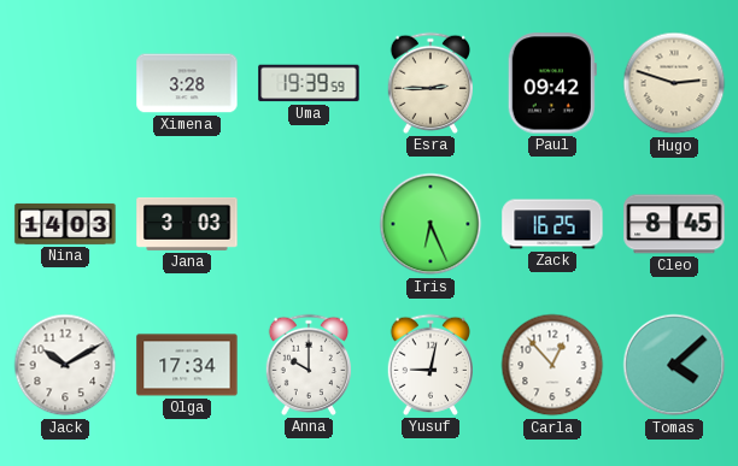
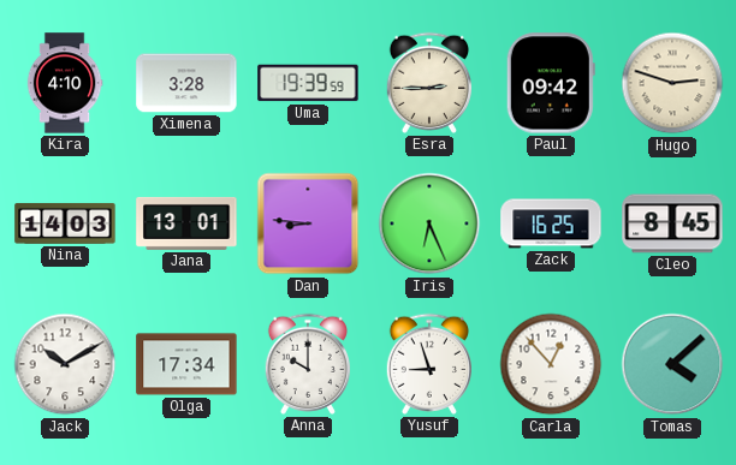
Kira: none -> 4:10
Jana: 3:03 -> 13:01
Dan: none -> 8:46
Yusuf: 9:02 -> 8:57
